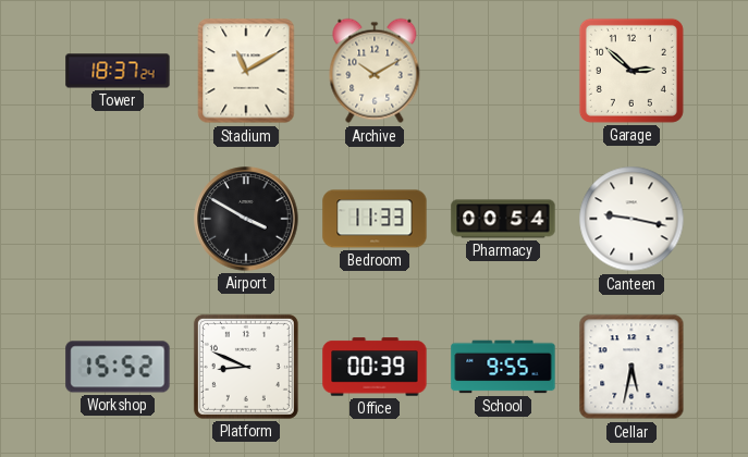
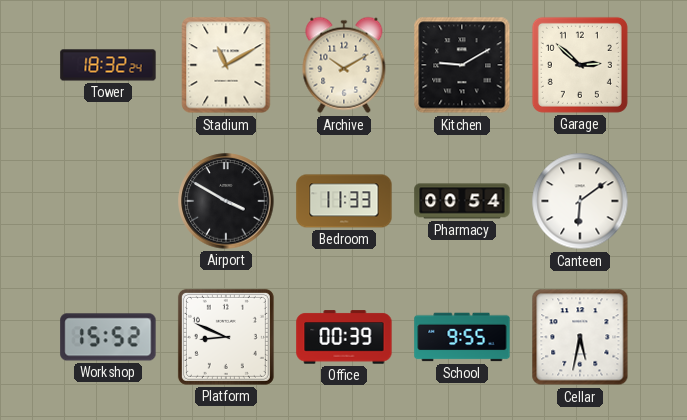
Tower: 18:37 -> 18:32
Kitchen: none -> 9:10
Canteen: 9:17 -> 6:09
